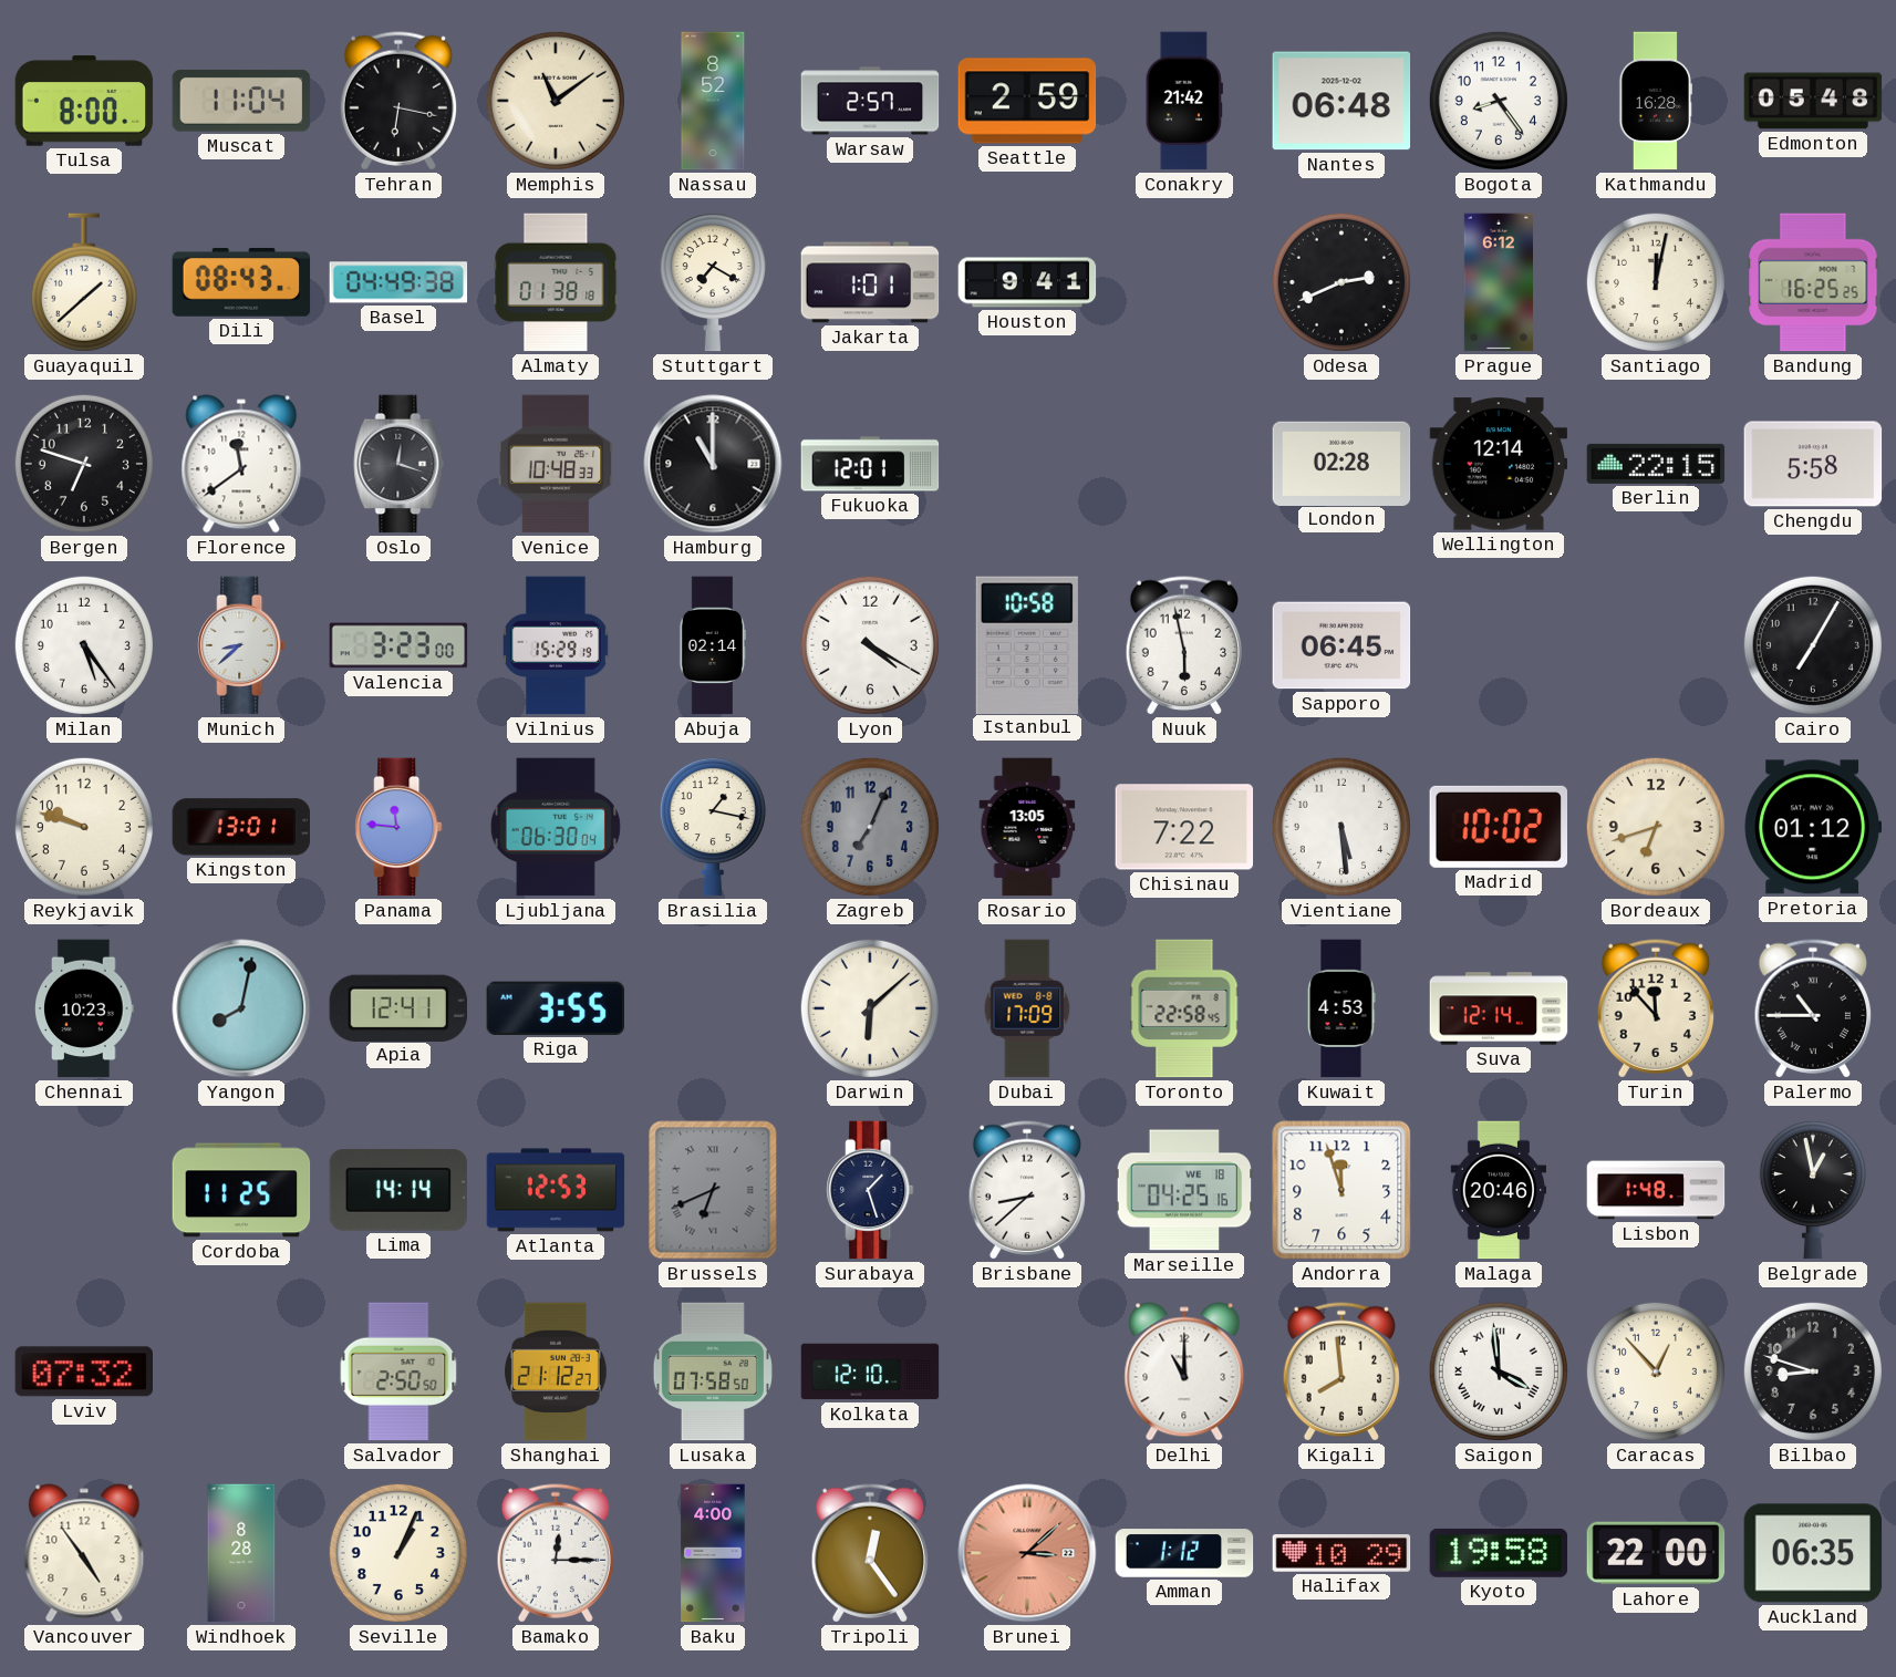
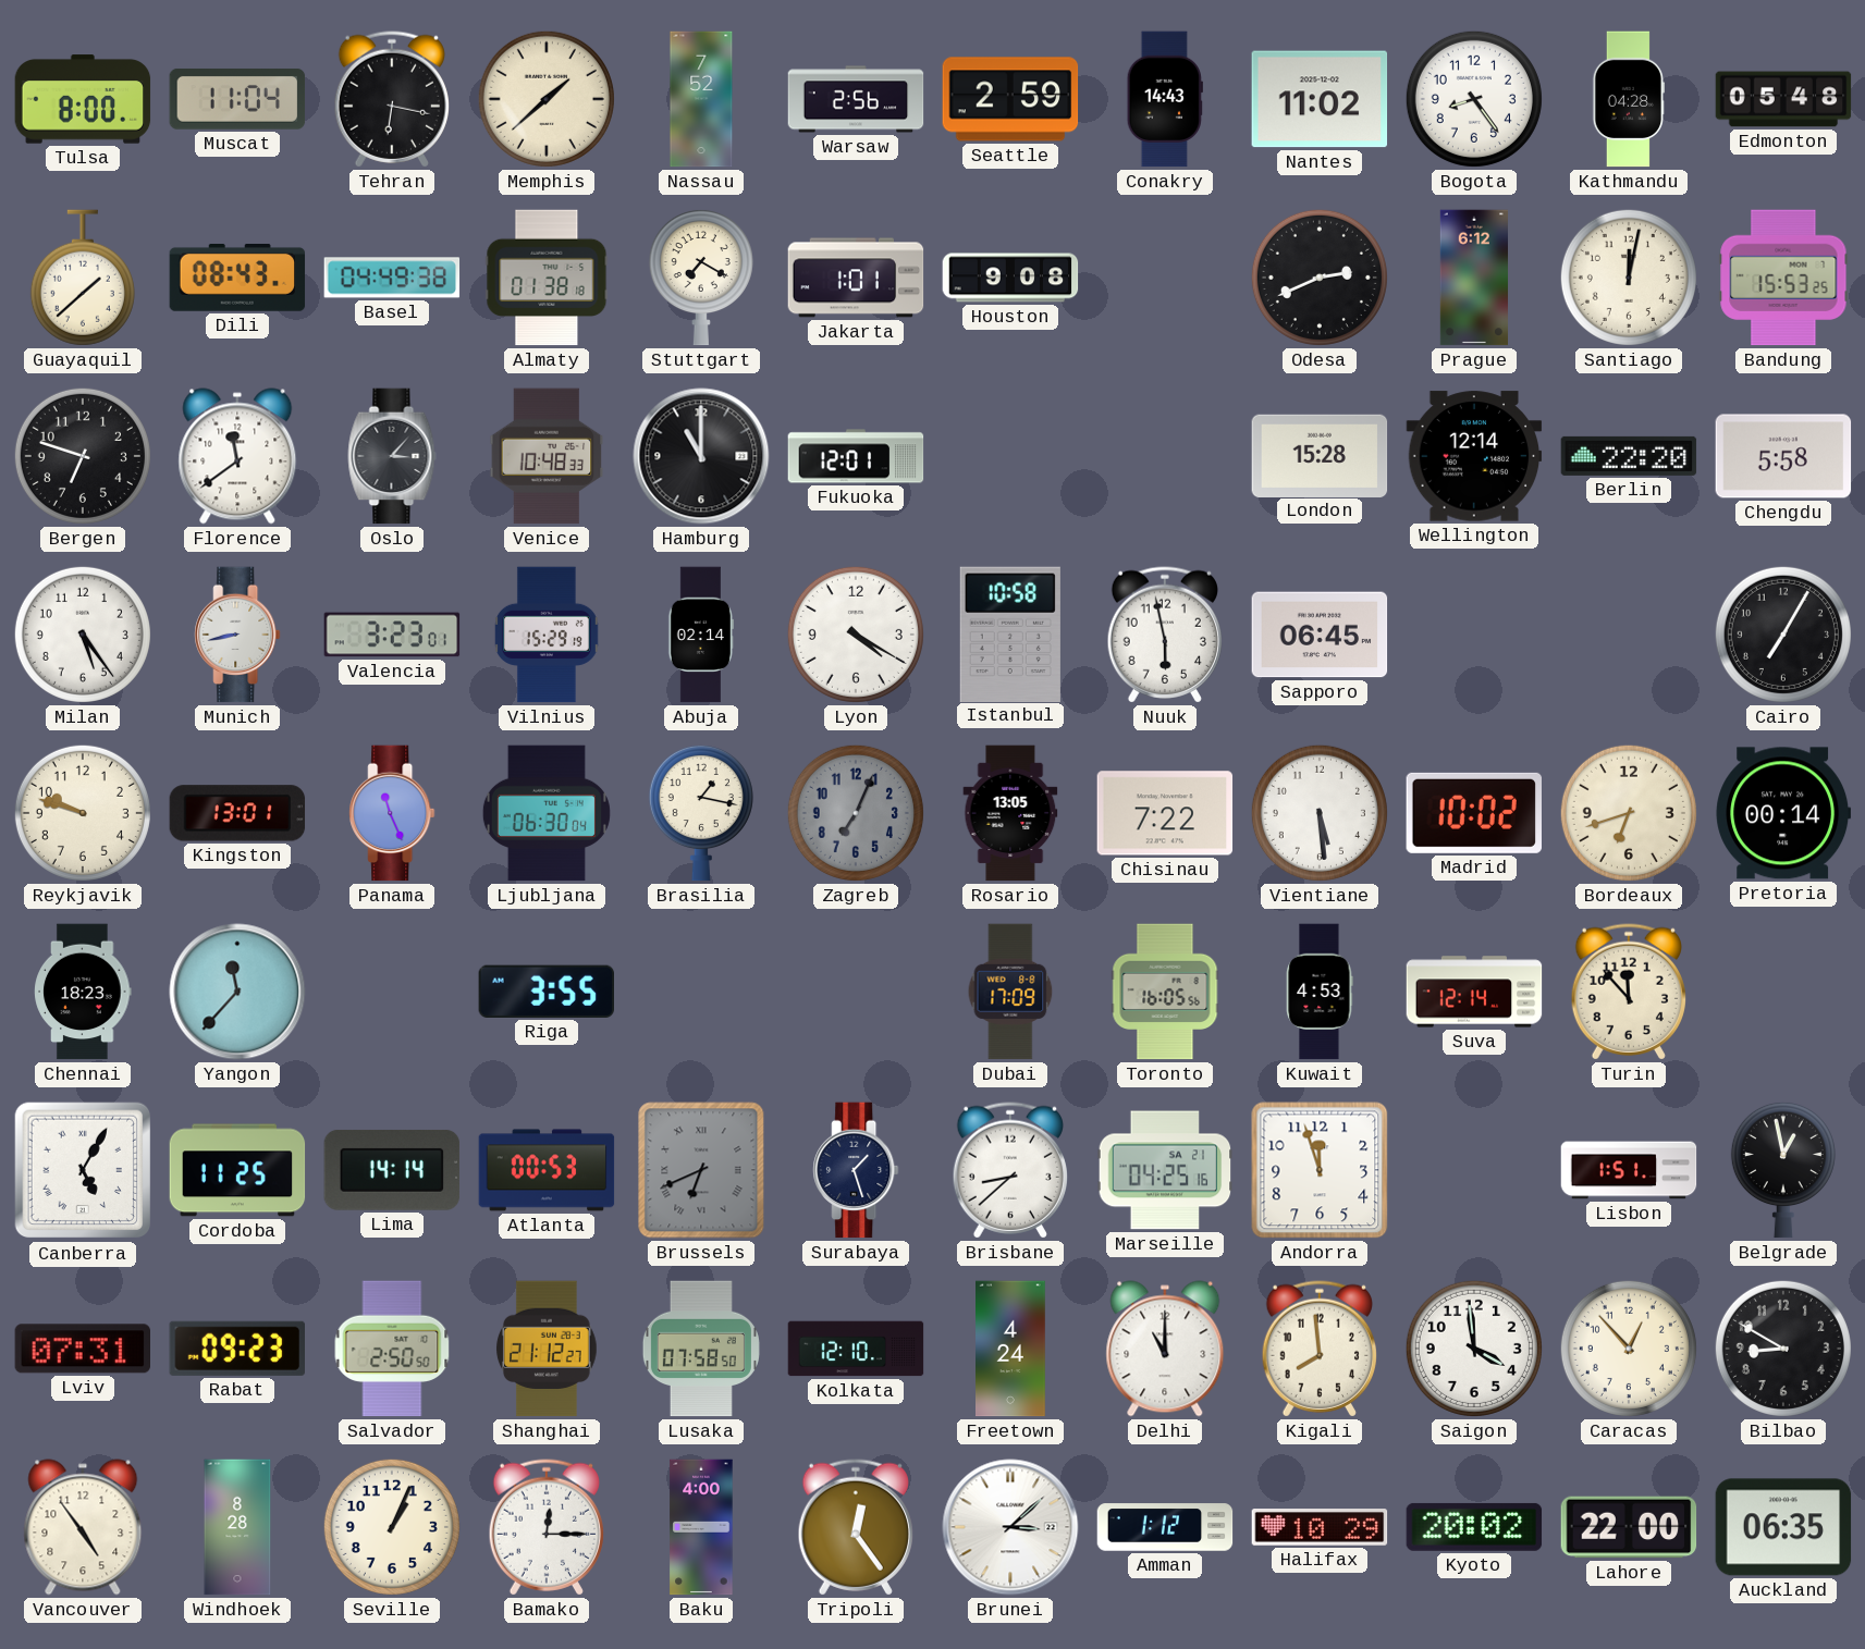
Memphis: 11:09 -> 1:38
Nassau: 8:52 -> 7:52
Warsaw: 2:57 -> 2:56
Conakry: 21:42 -> 14:43
Nantes: 06:48 -> 11:02
Kathmandu: 16:28 -> 04:28
Houston: 9:41 -> 9:08
Bandung: 16:25 -> 15:53
Oslo: 12:18 -> 3:07
London: 02:28 -> 15:28
Berlin: 22:15 -> 22:20
Munich: 8:38 -> 8:43
Valencia: 3:23:00 -> 3:23:01
Panama: 11:46 -> 11:26
Pretoria: 01:12 -> 00:14
Chennai: 10:23 -> 18:23
Yangon: 8:02 -> 11:37
Apia: 12:41 -> none
Darwin: 6:08 -> none
Toronto: 22:58 -> 16:05
Palermo: 10:45 -> none
Canberra: none -> 5:05
Atlanta: 12:53 -> 00:53
Marseille date: WE 18 -> SA 21
Malaga: 20:46 -> none
Lisbon: 1:48 -> 1:51
Lviv: 07:32 -> 07:31
Rabat: none -> 09:23
Freetown: none -> 4:24
Saigon numerals: Roman -> Arabic
Bilbao: 8:48 -> 8:50
Brunei dial: salmon -> white
Kyoto: 19:58 -> 20:02
